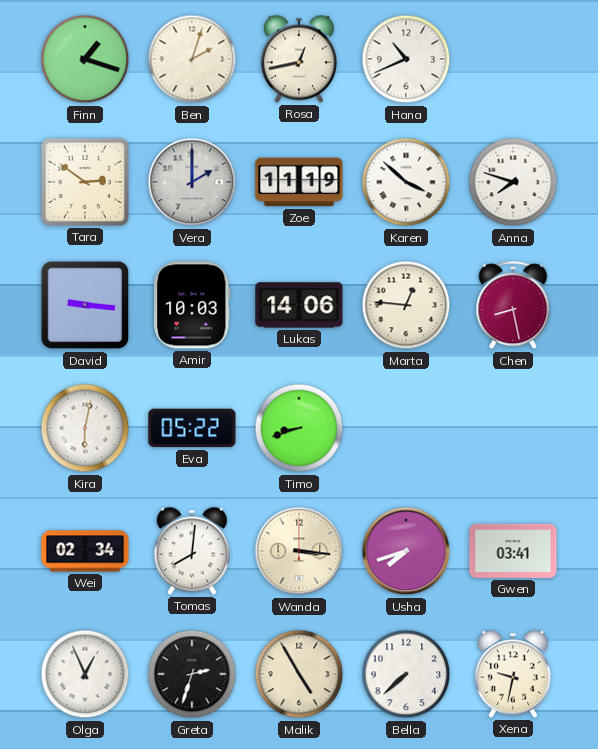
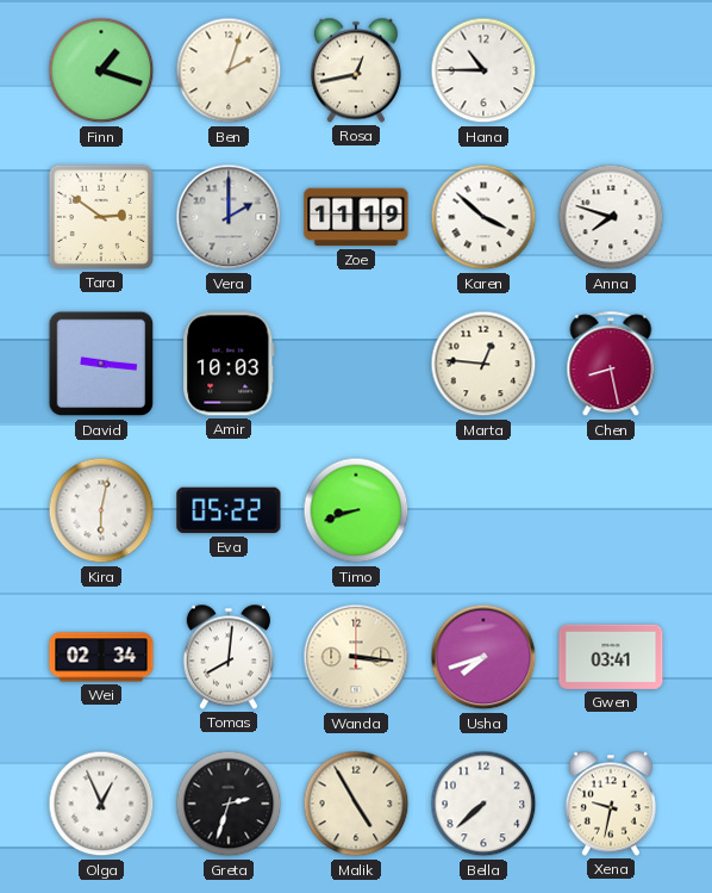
Hana: 10:41 -> 10:45
Lukas: 14:06 -> none
